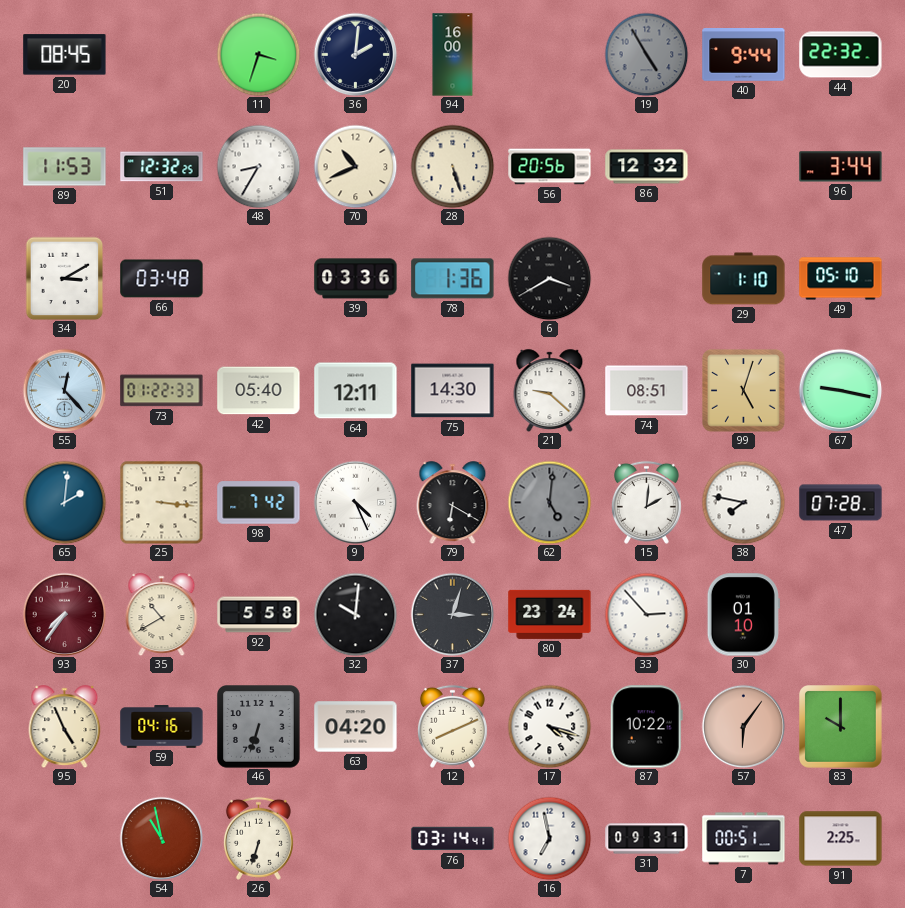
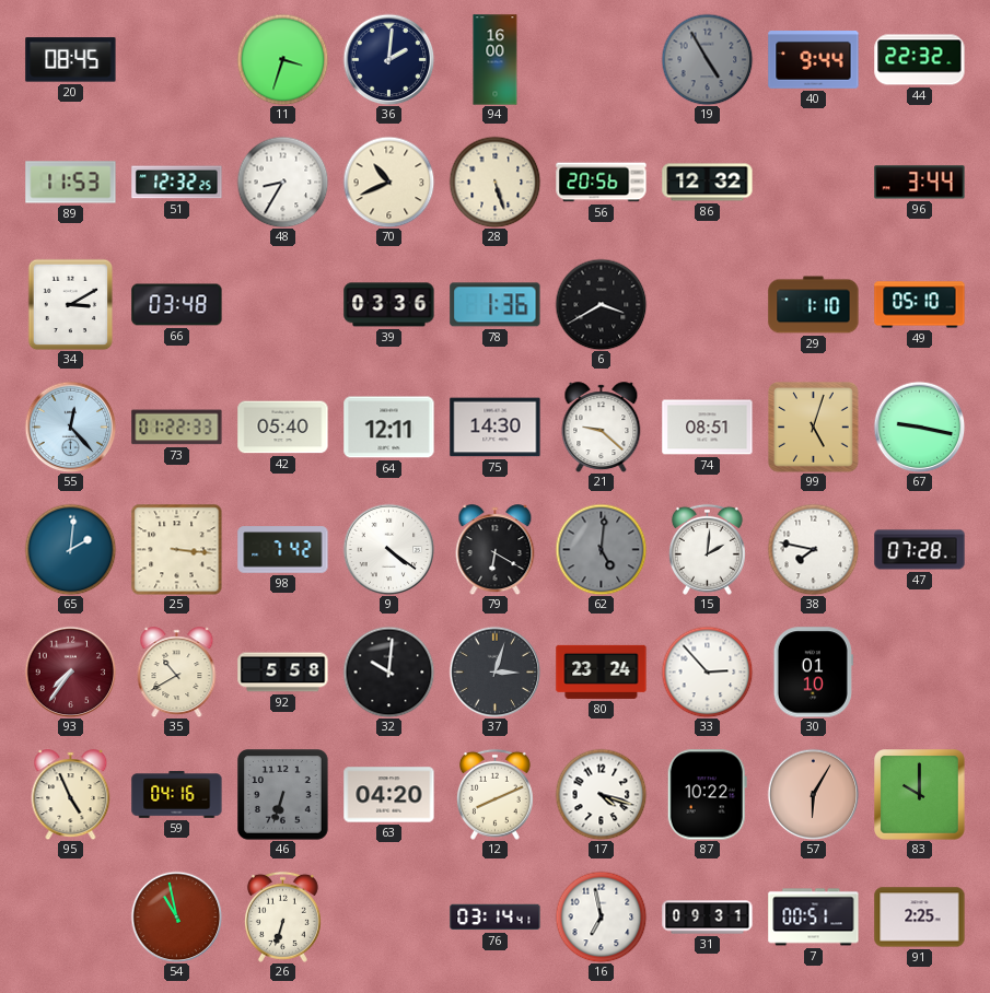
9: 4:26 -> 4:21
57: 6:06 -> 6:05
